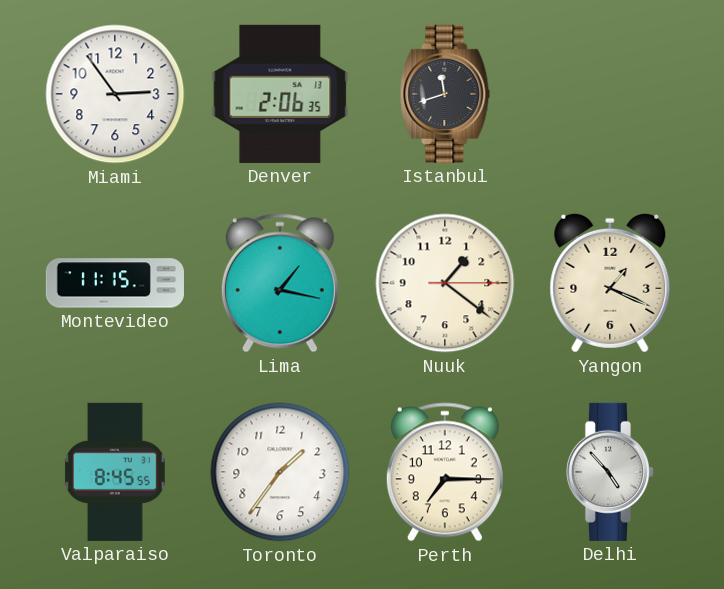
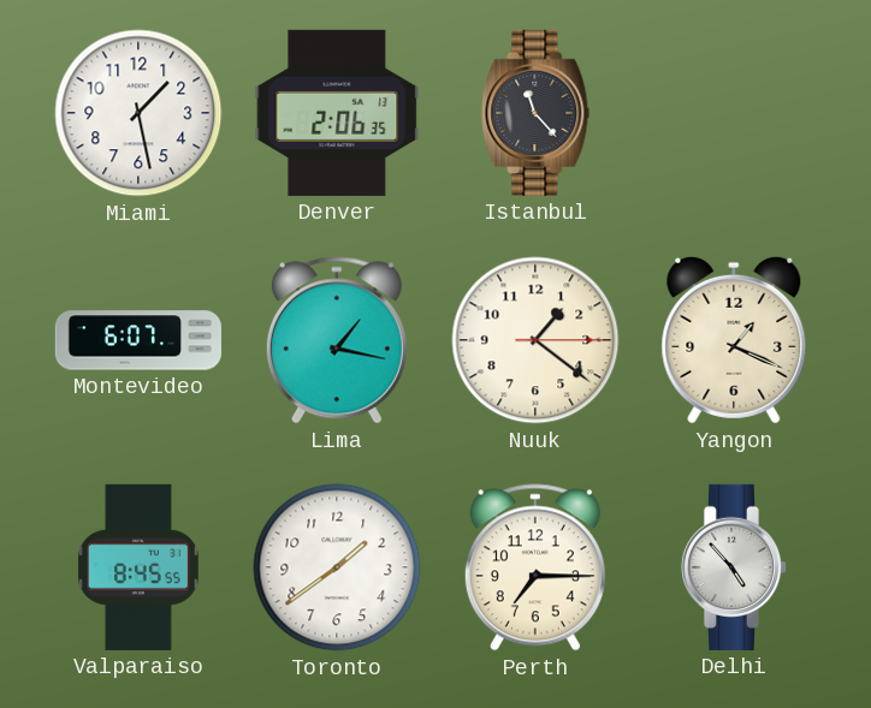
Miami: 2:54 -> 1:28
Istanbul: 11:42 -> 11:23
Montevideo: 11:15 -> 6:07
Toronto: 1:36 -> 1:39
